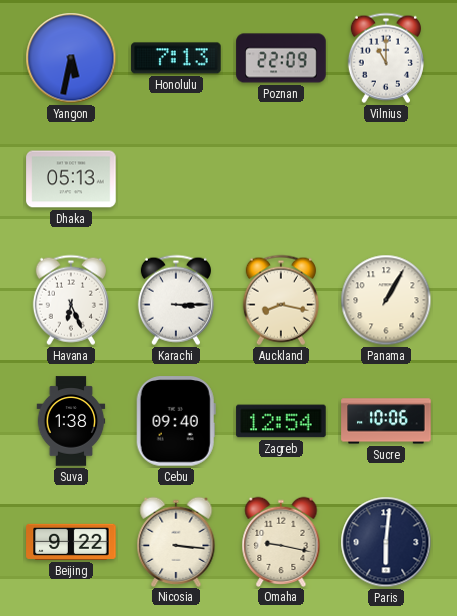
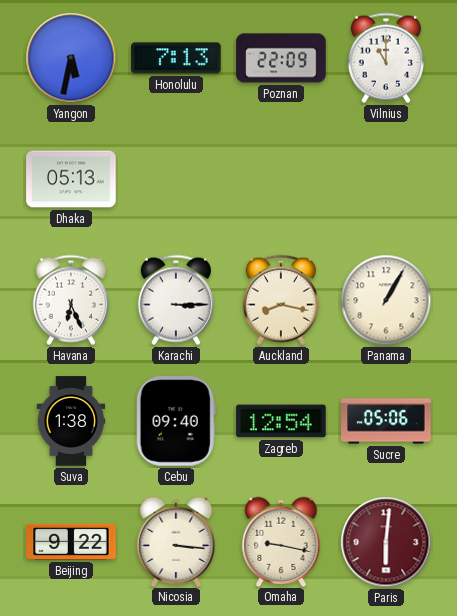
Sucre: 10:06 -> 05:06
Paris dial: navy -> burgundy
